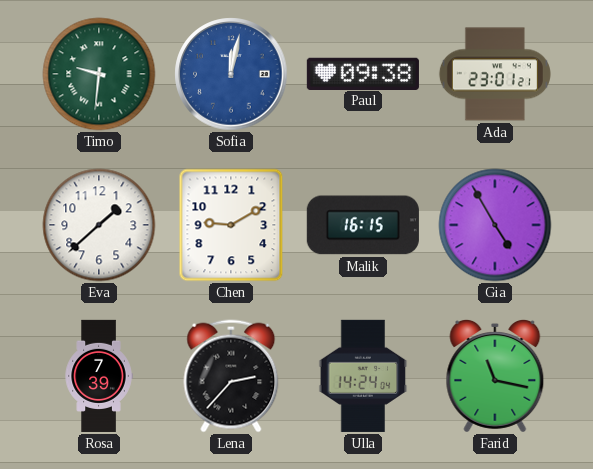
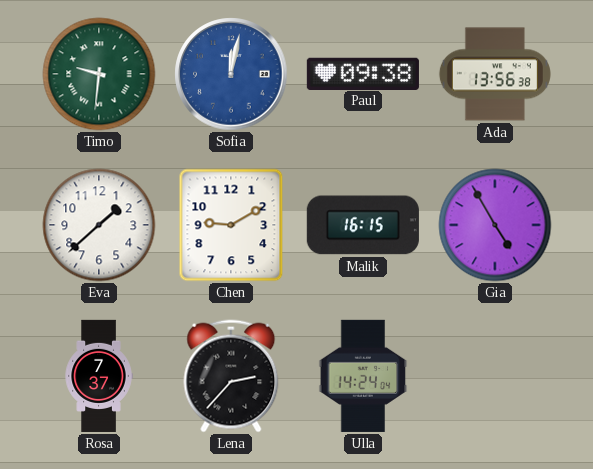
Ada: 23:01 -> 13:56
Rosa: 7:39 -> 7:37
Farid: 11:17 -> none
